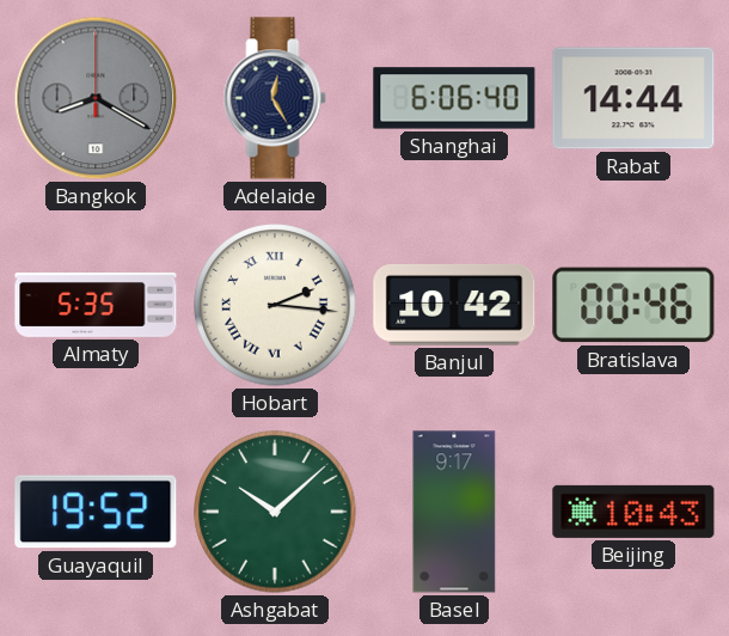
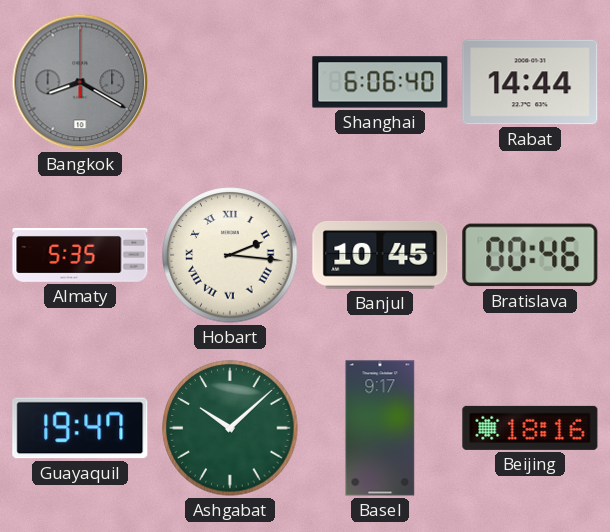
Adelaide: 12:25 -> none
Banjul: 10:42 -> 10:45
Guayaquil: 19:52 -> 19:47
Beijing: 10:43 -> 18:16
